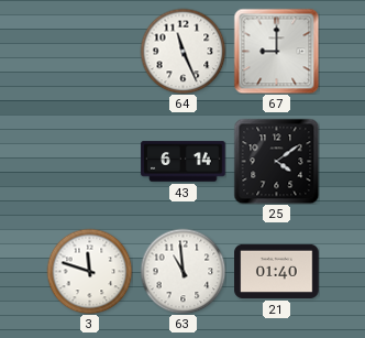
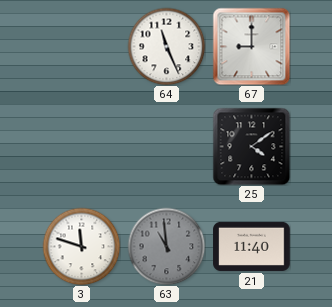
43: 6:14 -> none
63 dial: white -> grey
21: 01:40 -> 11:40
